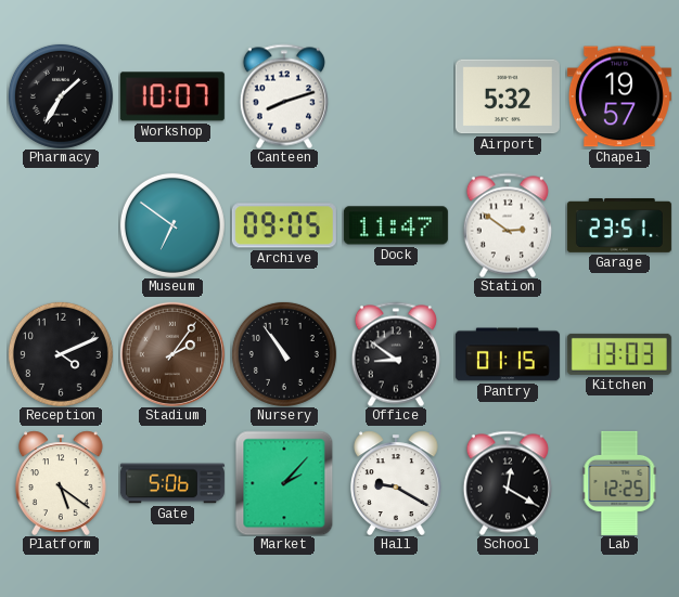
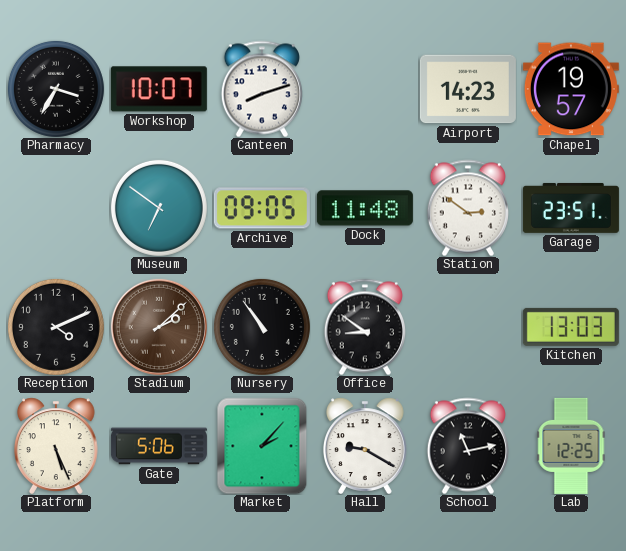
Pharmacy: 1:35 -> 3:35
Airport: 5:32 -> 14:23
Dock: 11:47 -> 11:48
Stadium: 2:06 -> 2:08
Pantry: 01:15 -> none
Platform: 5:21 -> 5:26
School: 12:20 -> 11:13
